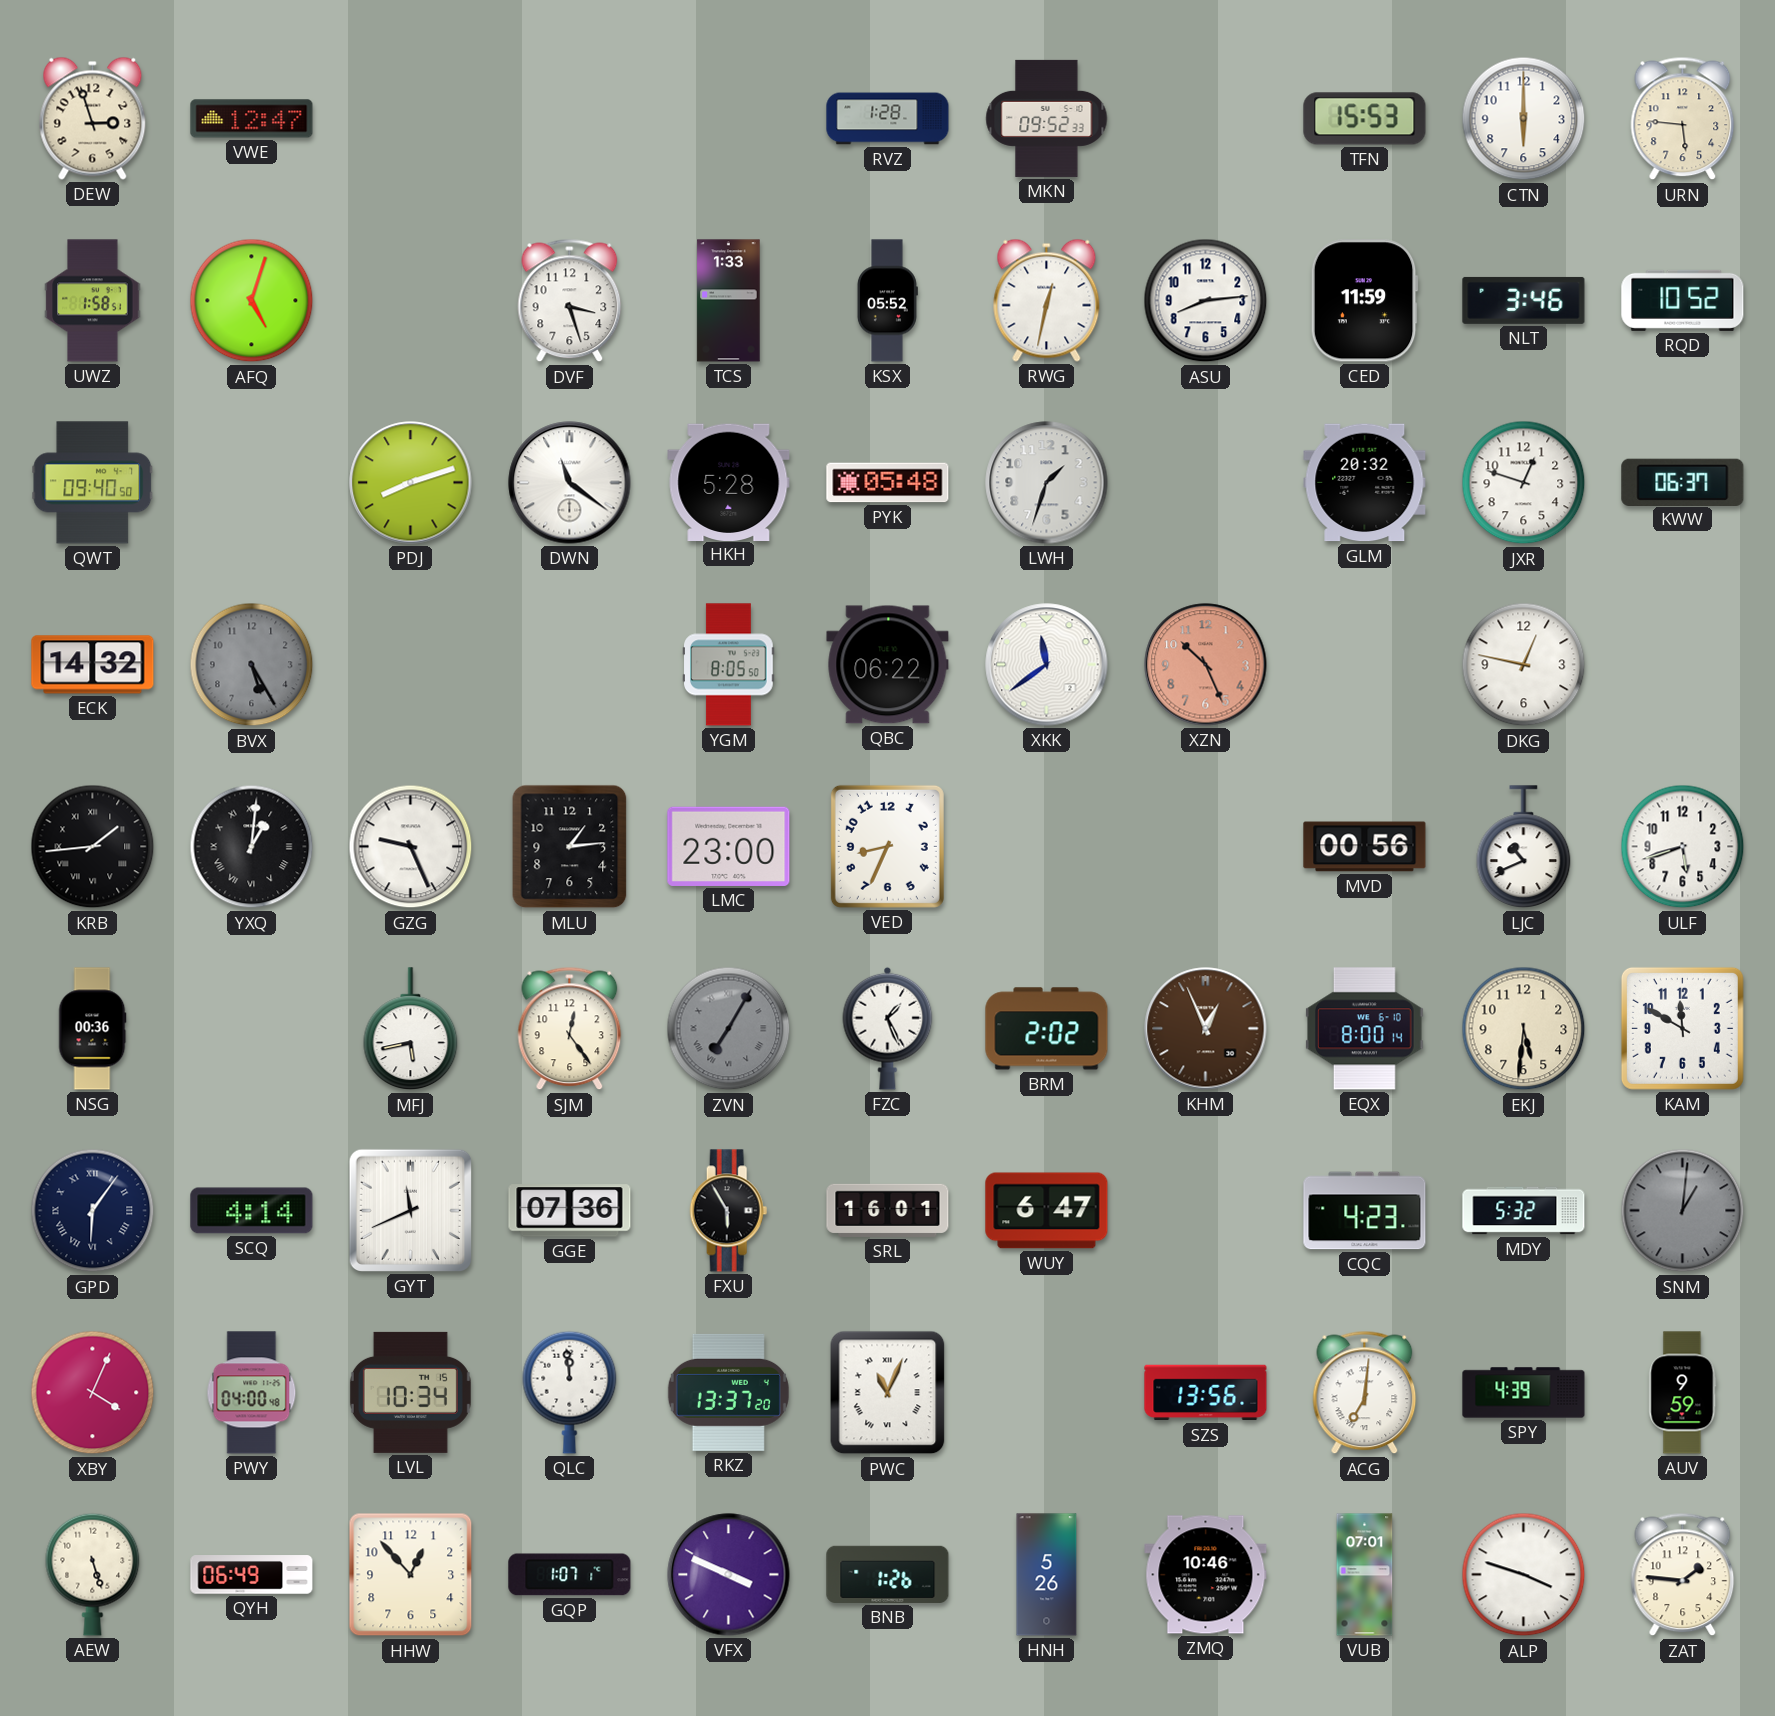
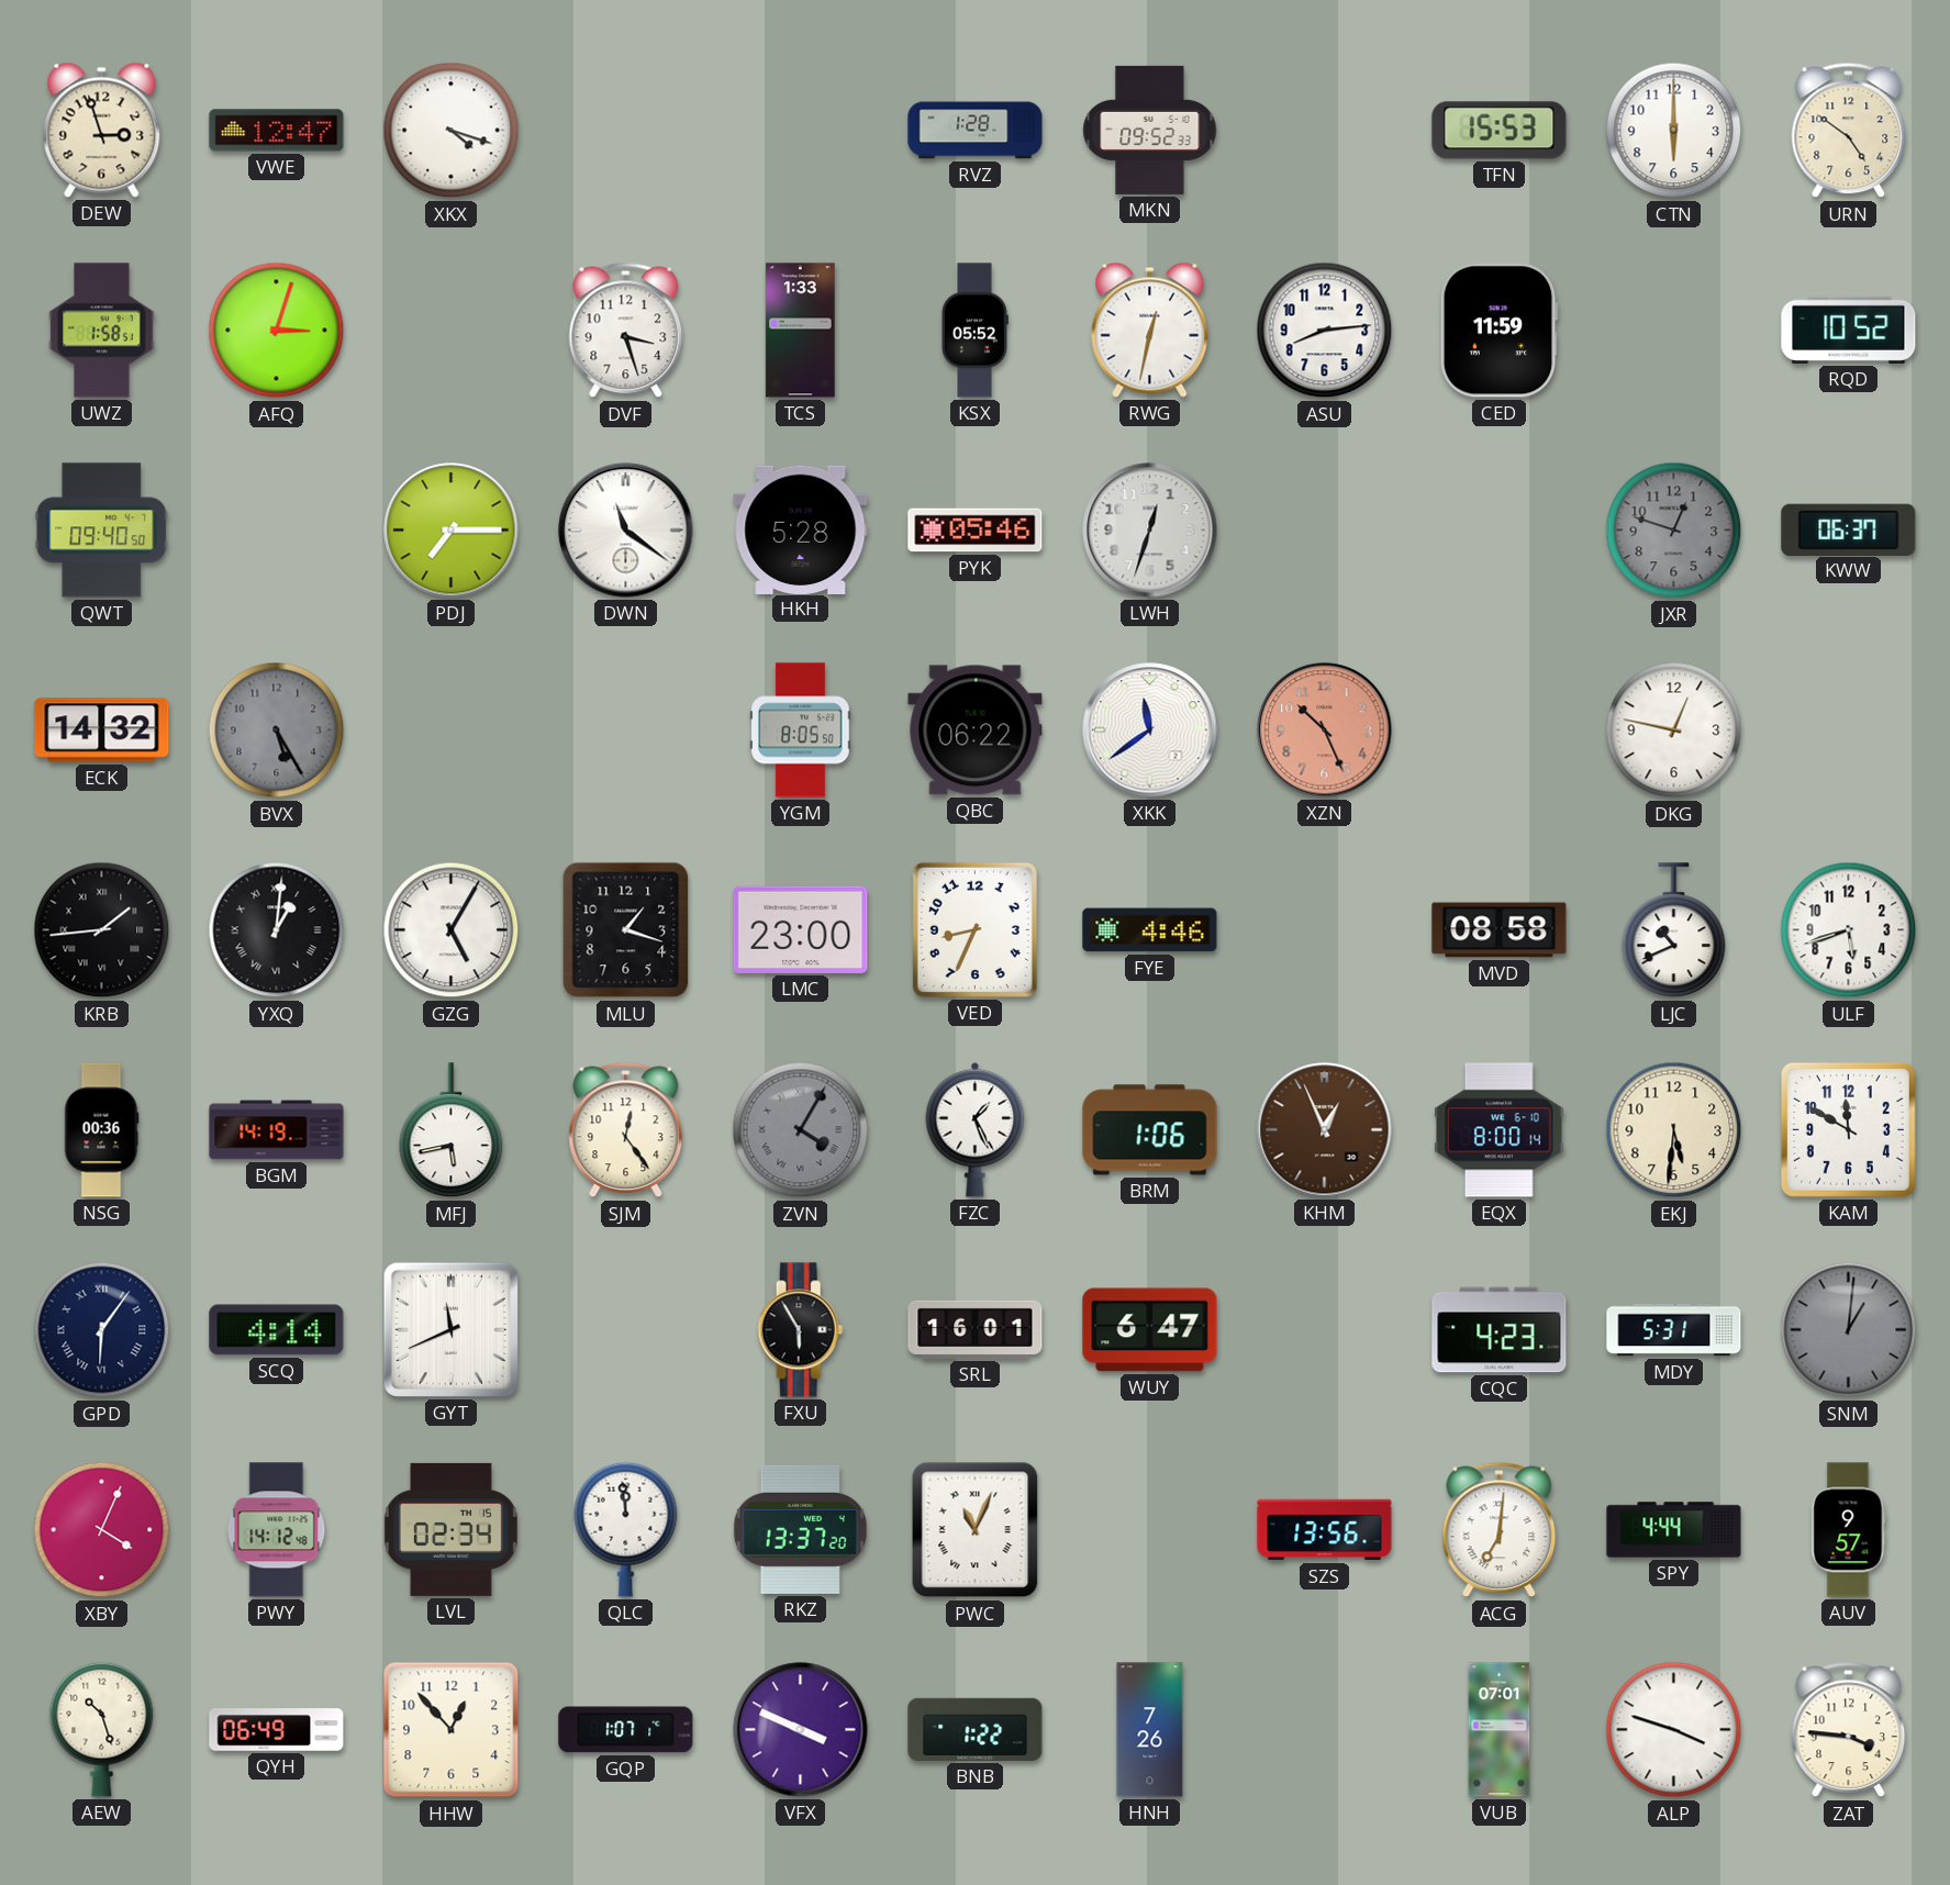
XKX: none -> 4:18
URN: 5:46 -> 4:51
AFQ: 5:03 -> 3:03
NLT: 3:46 -> none
PDJ: 8:12 -> 7:15
PYK: 05:48 -> 05:46
LWH: 1:33 -> 12:33
GLM: 20:32 -> none
JXR dial: white -> grey
GZG: 9:26 -> 5:05
MLU: 1:14 -> 1:18
FYE: none -> 4:46
MVD: 00:56 -> 08:58
BGM: none -> 14:19
ZVN: 7:05 -> 4:05
BRM: 2:02 -> 1:06
GGE: 07:36 -> none
MDY: 5:32 -> 5:31
PWY: 04:00 -> 14:12
LVL: 10:34 -> 02:34
SPY: 4:39 -> 4:44
AUV: 9:59 -> 9:57
AEW: 5:27 -> 10:27
BNB: 1:26 -> 1:22
HNH: 5:26 -> 7:26
ZMQ: 10:46 -> none
ZAT: 1:46 -> 3:46
